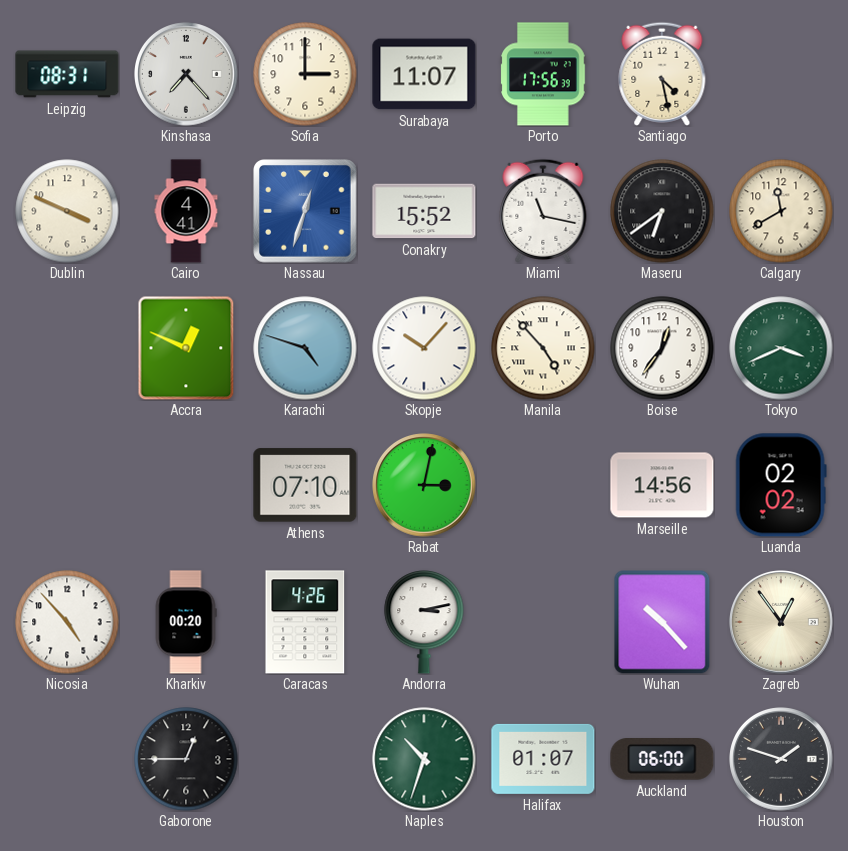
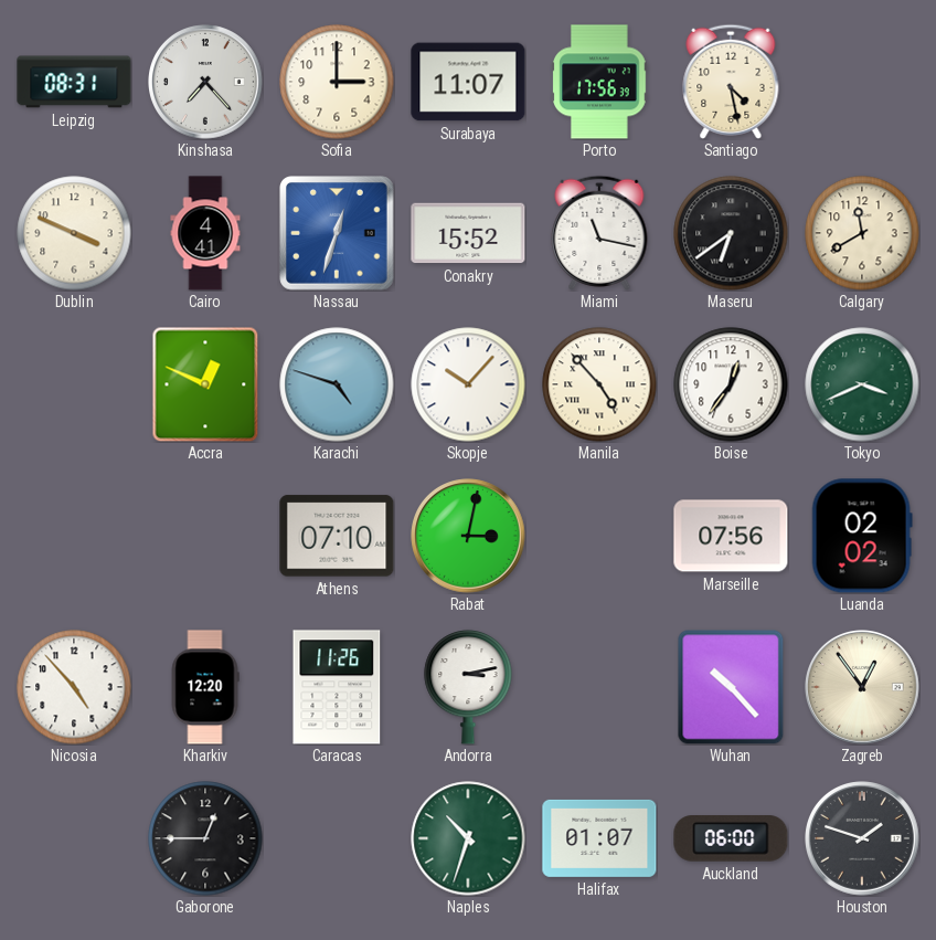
Marseille: 14:56 -> 07:56
Kharkiv: 00:20 -> 12:20
Caracas: 4:26 -> 11:26
